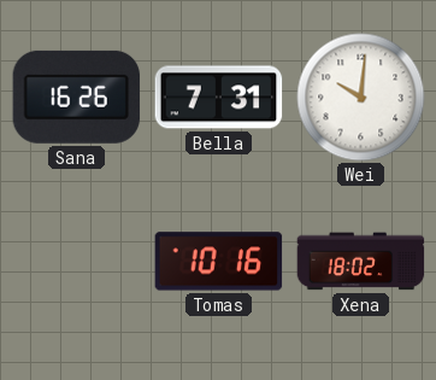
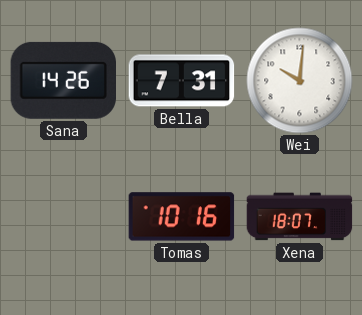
Sana: 16:26 -> 14:26
Xena: 18:02 -> 18:07
